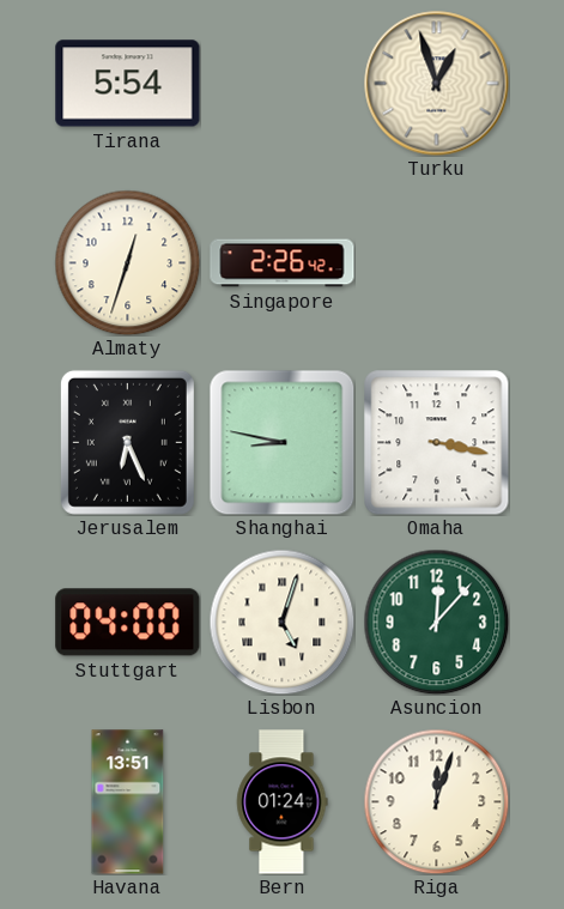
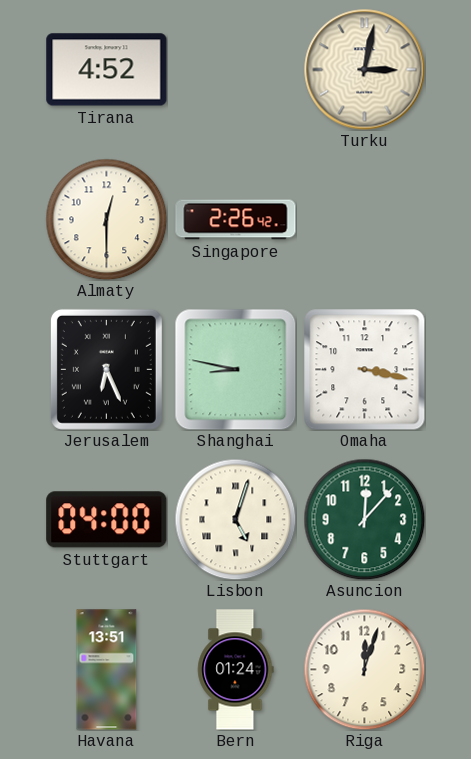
Tirana: 5:54 -> 4:52
Turku: 12:57 -> 3:02
Almaty: 12:33 -> 12:30
